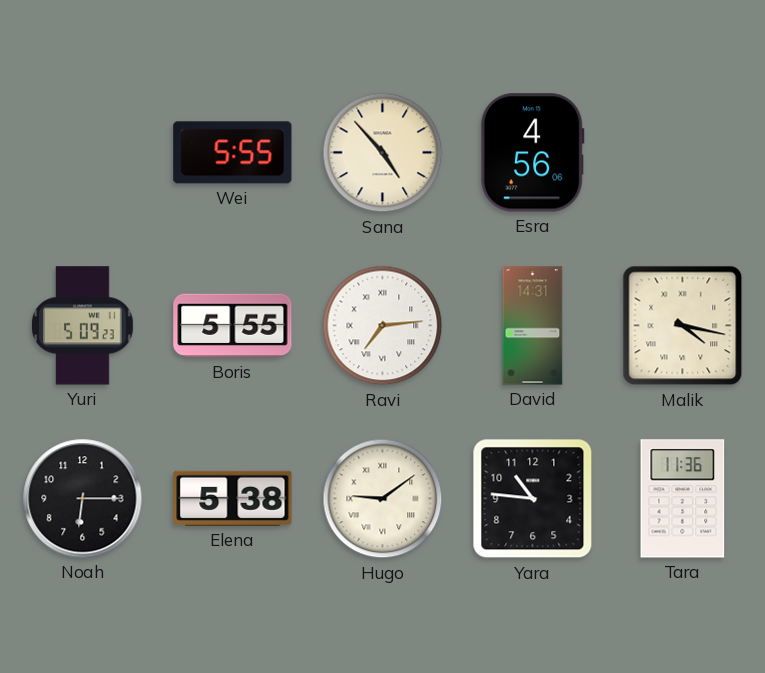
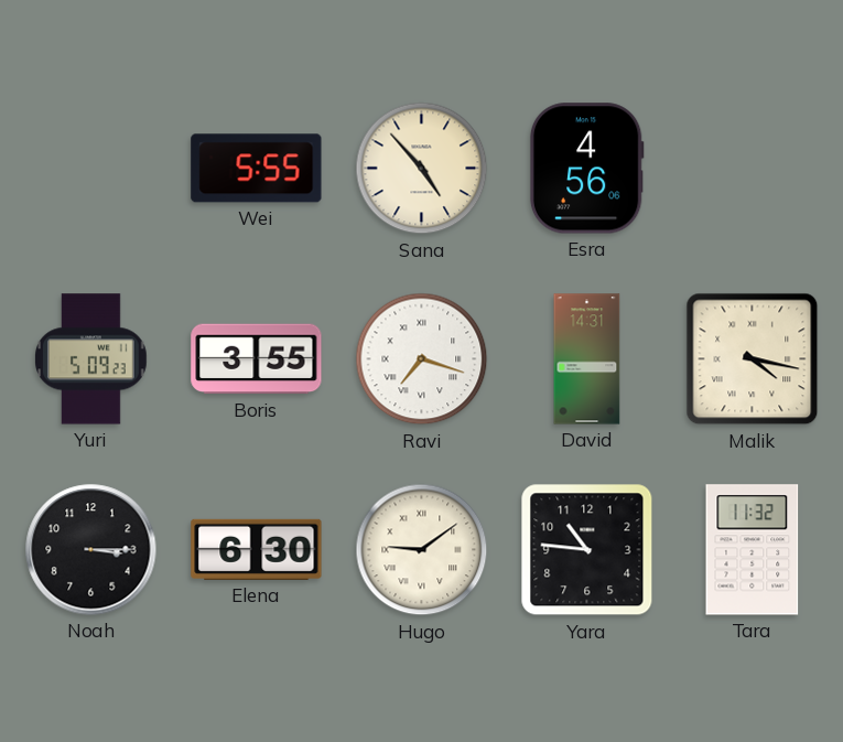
Boris: 5:55 -> 3:55
Ravi: 7:14 -> 7:18
Noah: 6:15 -> 3:15
Elena: 5:38 -> 6:30
Tara: 11:36 -> 11:32
